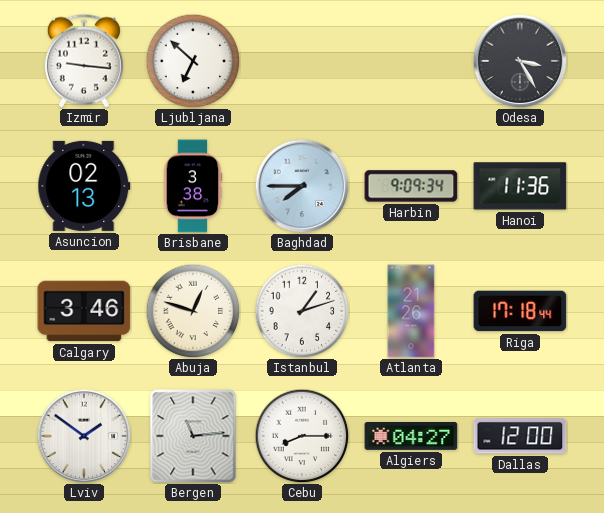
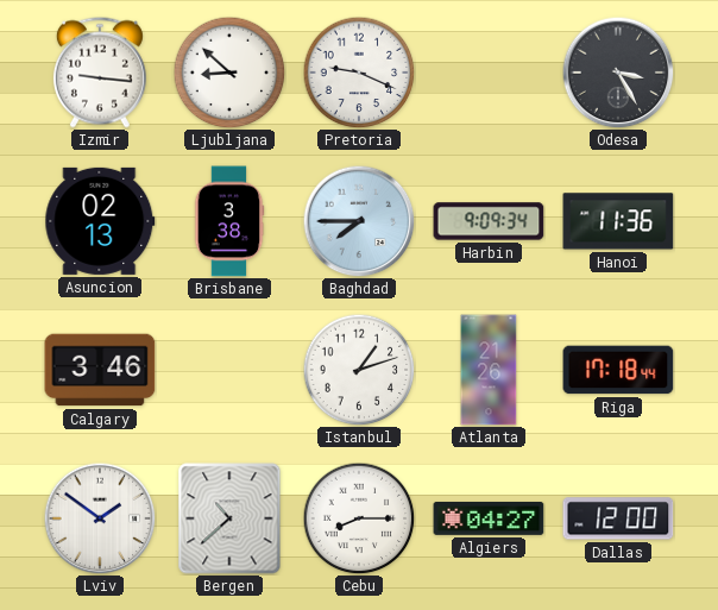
Ljubljana: 6:52 -> 8:52
Pretoria: none -> 9:19
Abuja: 12:48 -> none
Bergen: 11:14 -> 10:38
